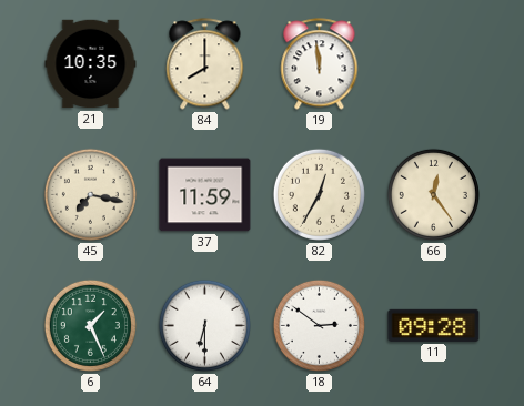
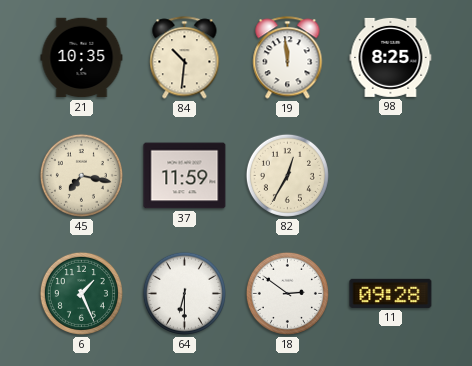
84: 8:00 -> 10:31
98: none -> 8:25
66: 12:24 -> none
